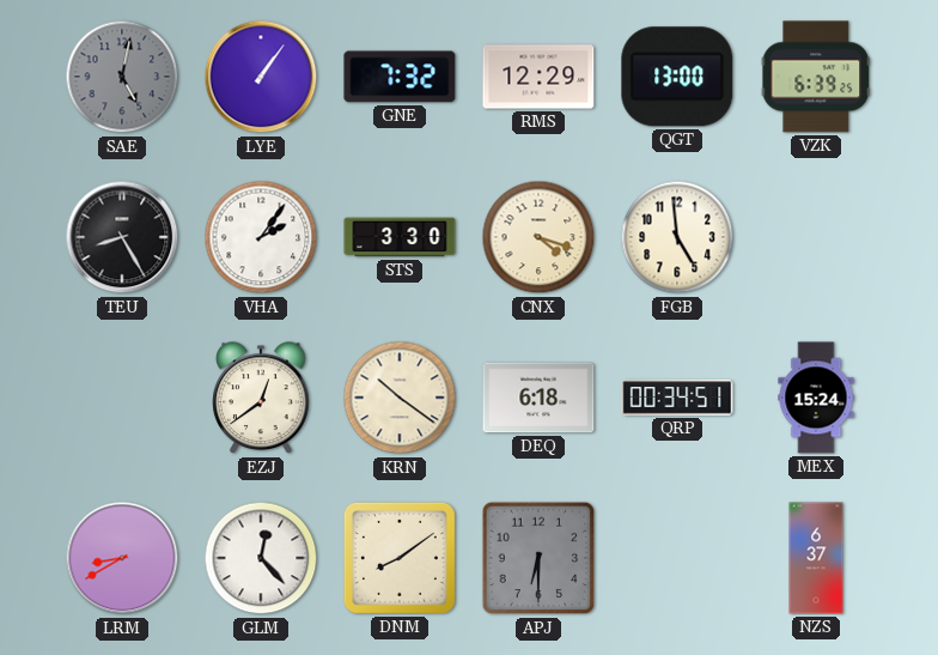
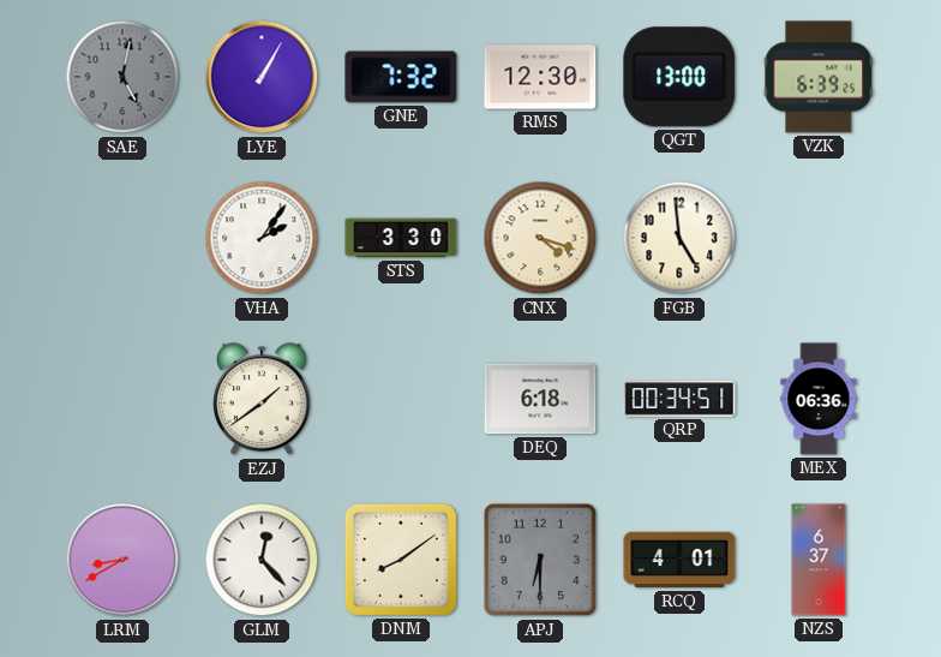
LYE: 1:06 -> 1:05
RMS: 12:29 -> 12:30
TEU: 8:25 -> none
EZJ: 12:39 -> 1:39
KRN: 10:21 -> none
MEX: 15:24 -> 06:36
RCQ: none -> 4:01
